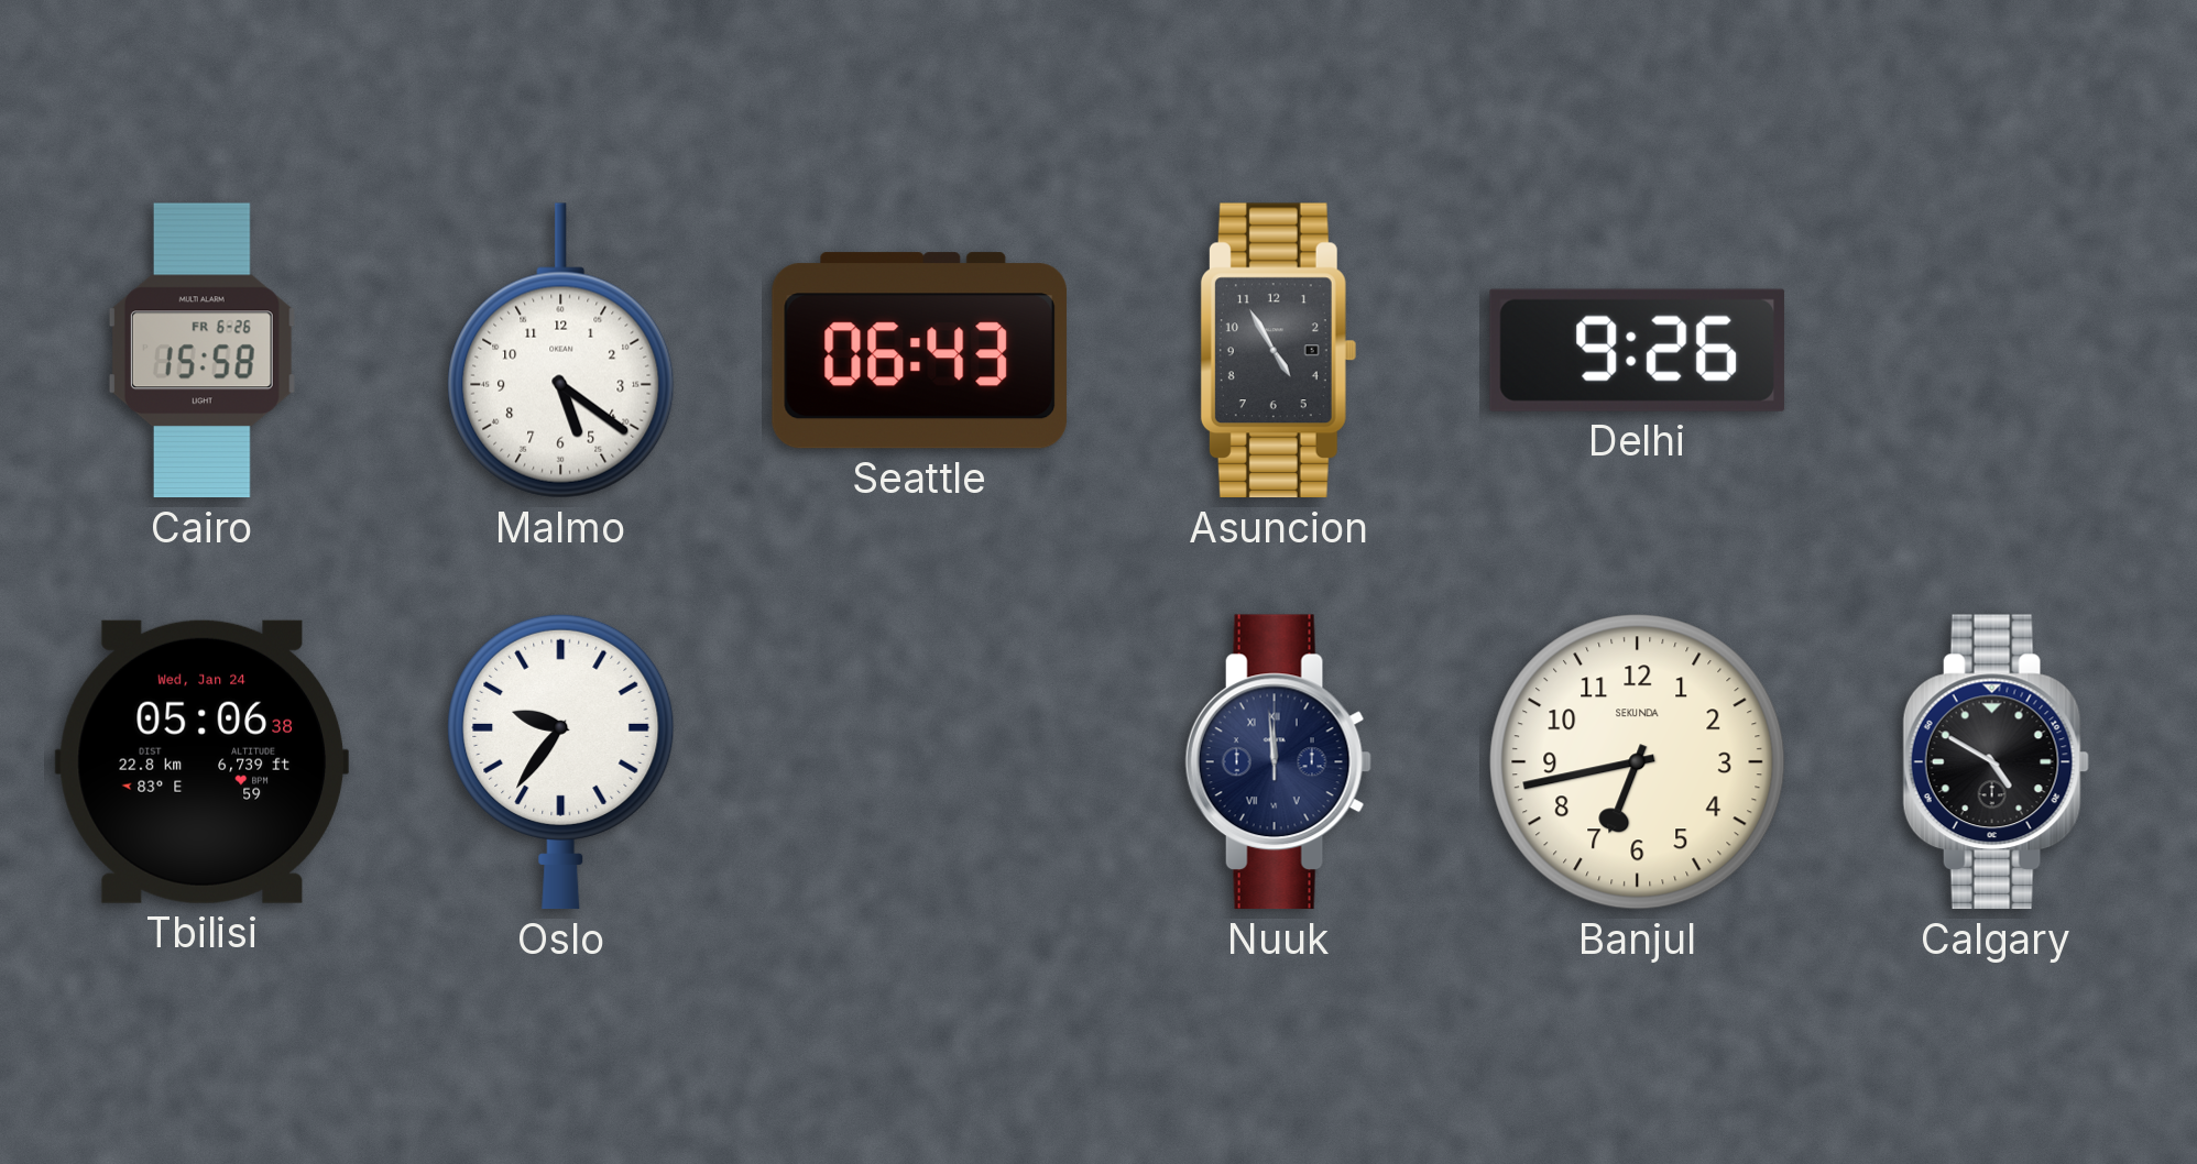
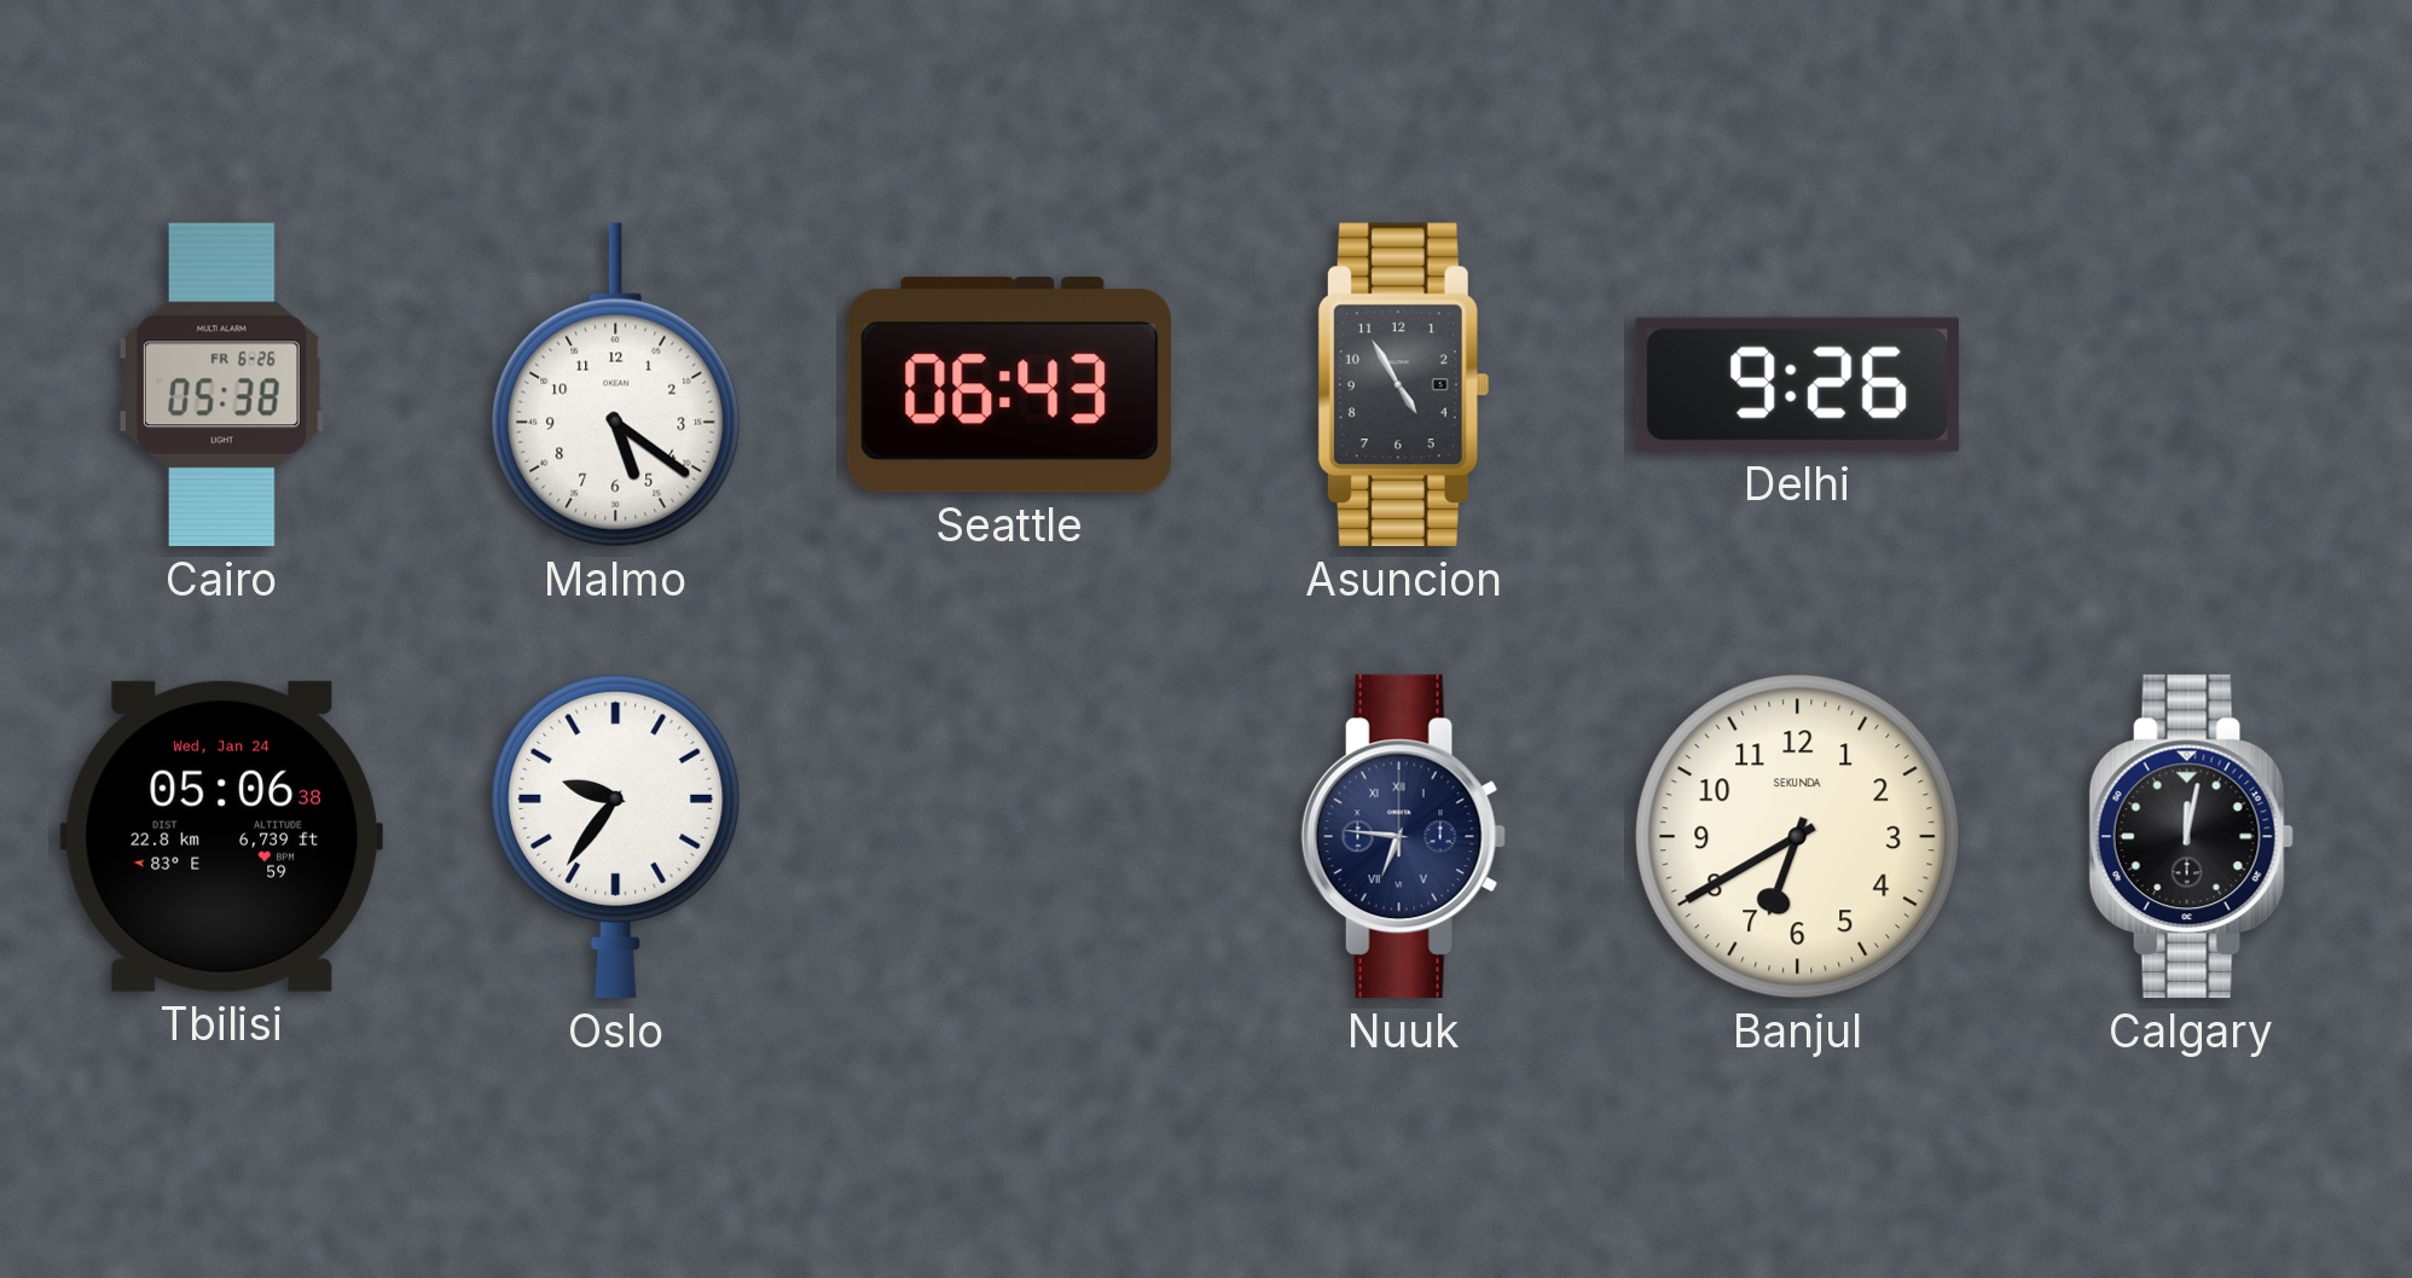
Cairo: 15:58 -> 05:38
Nuuk: 11:59 -> 6:46
Banjul: 6:43 -> 6:40
Calgary: 4:50 -> 12:02
